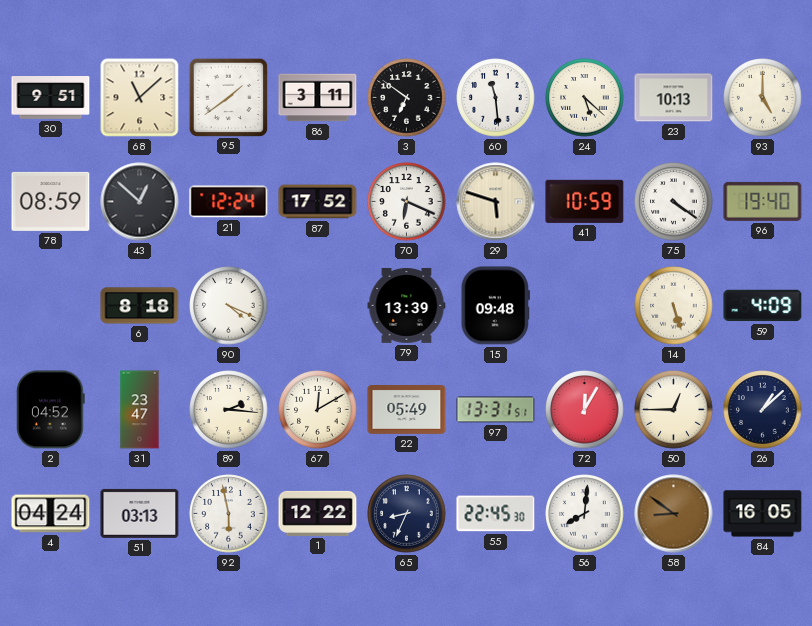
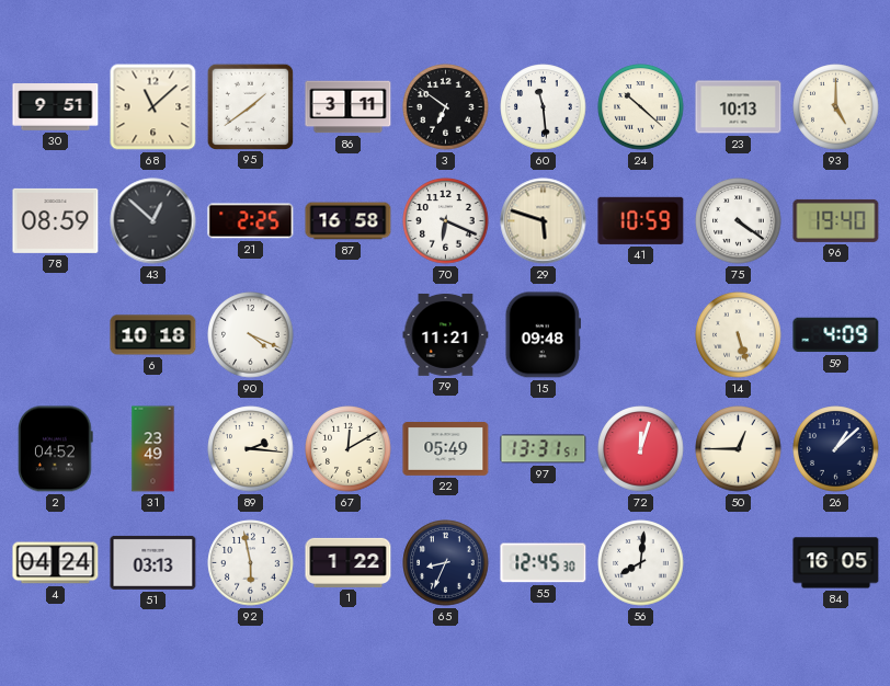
24: 5:22 -> 10:22
21: 12:24 -> 2:25
87: 17:52 -> 16:58
6: 8:18 -> 10:18
79: 13:39 -> 11:21
31: 23:47 -> 23:49
72: 12:05 -> 12:03
1: 12:22 -> 1:22
55: 22:45 -> 12:45
58: 8:51 -> none
